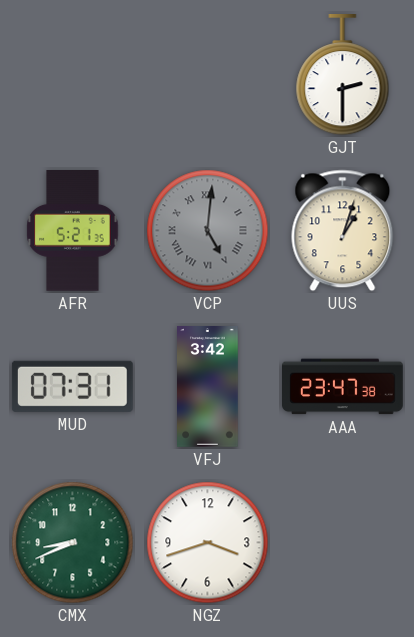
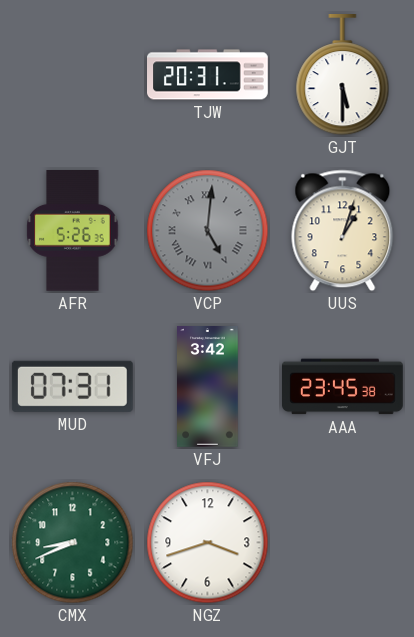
TJW: none -> 20:31
GJT: 2:30 -> 5:30
AFR: 5:21 -> 5:26
AAA: 23:47 -> 23:45
